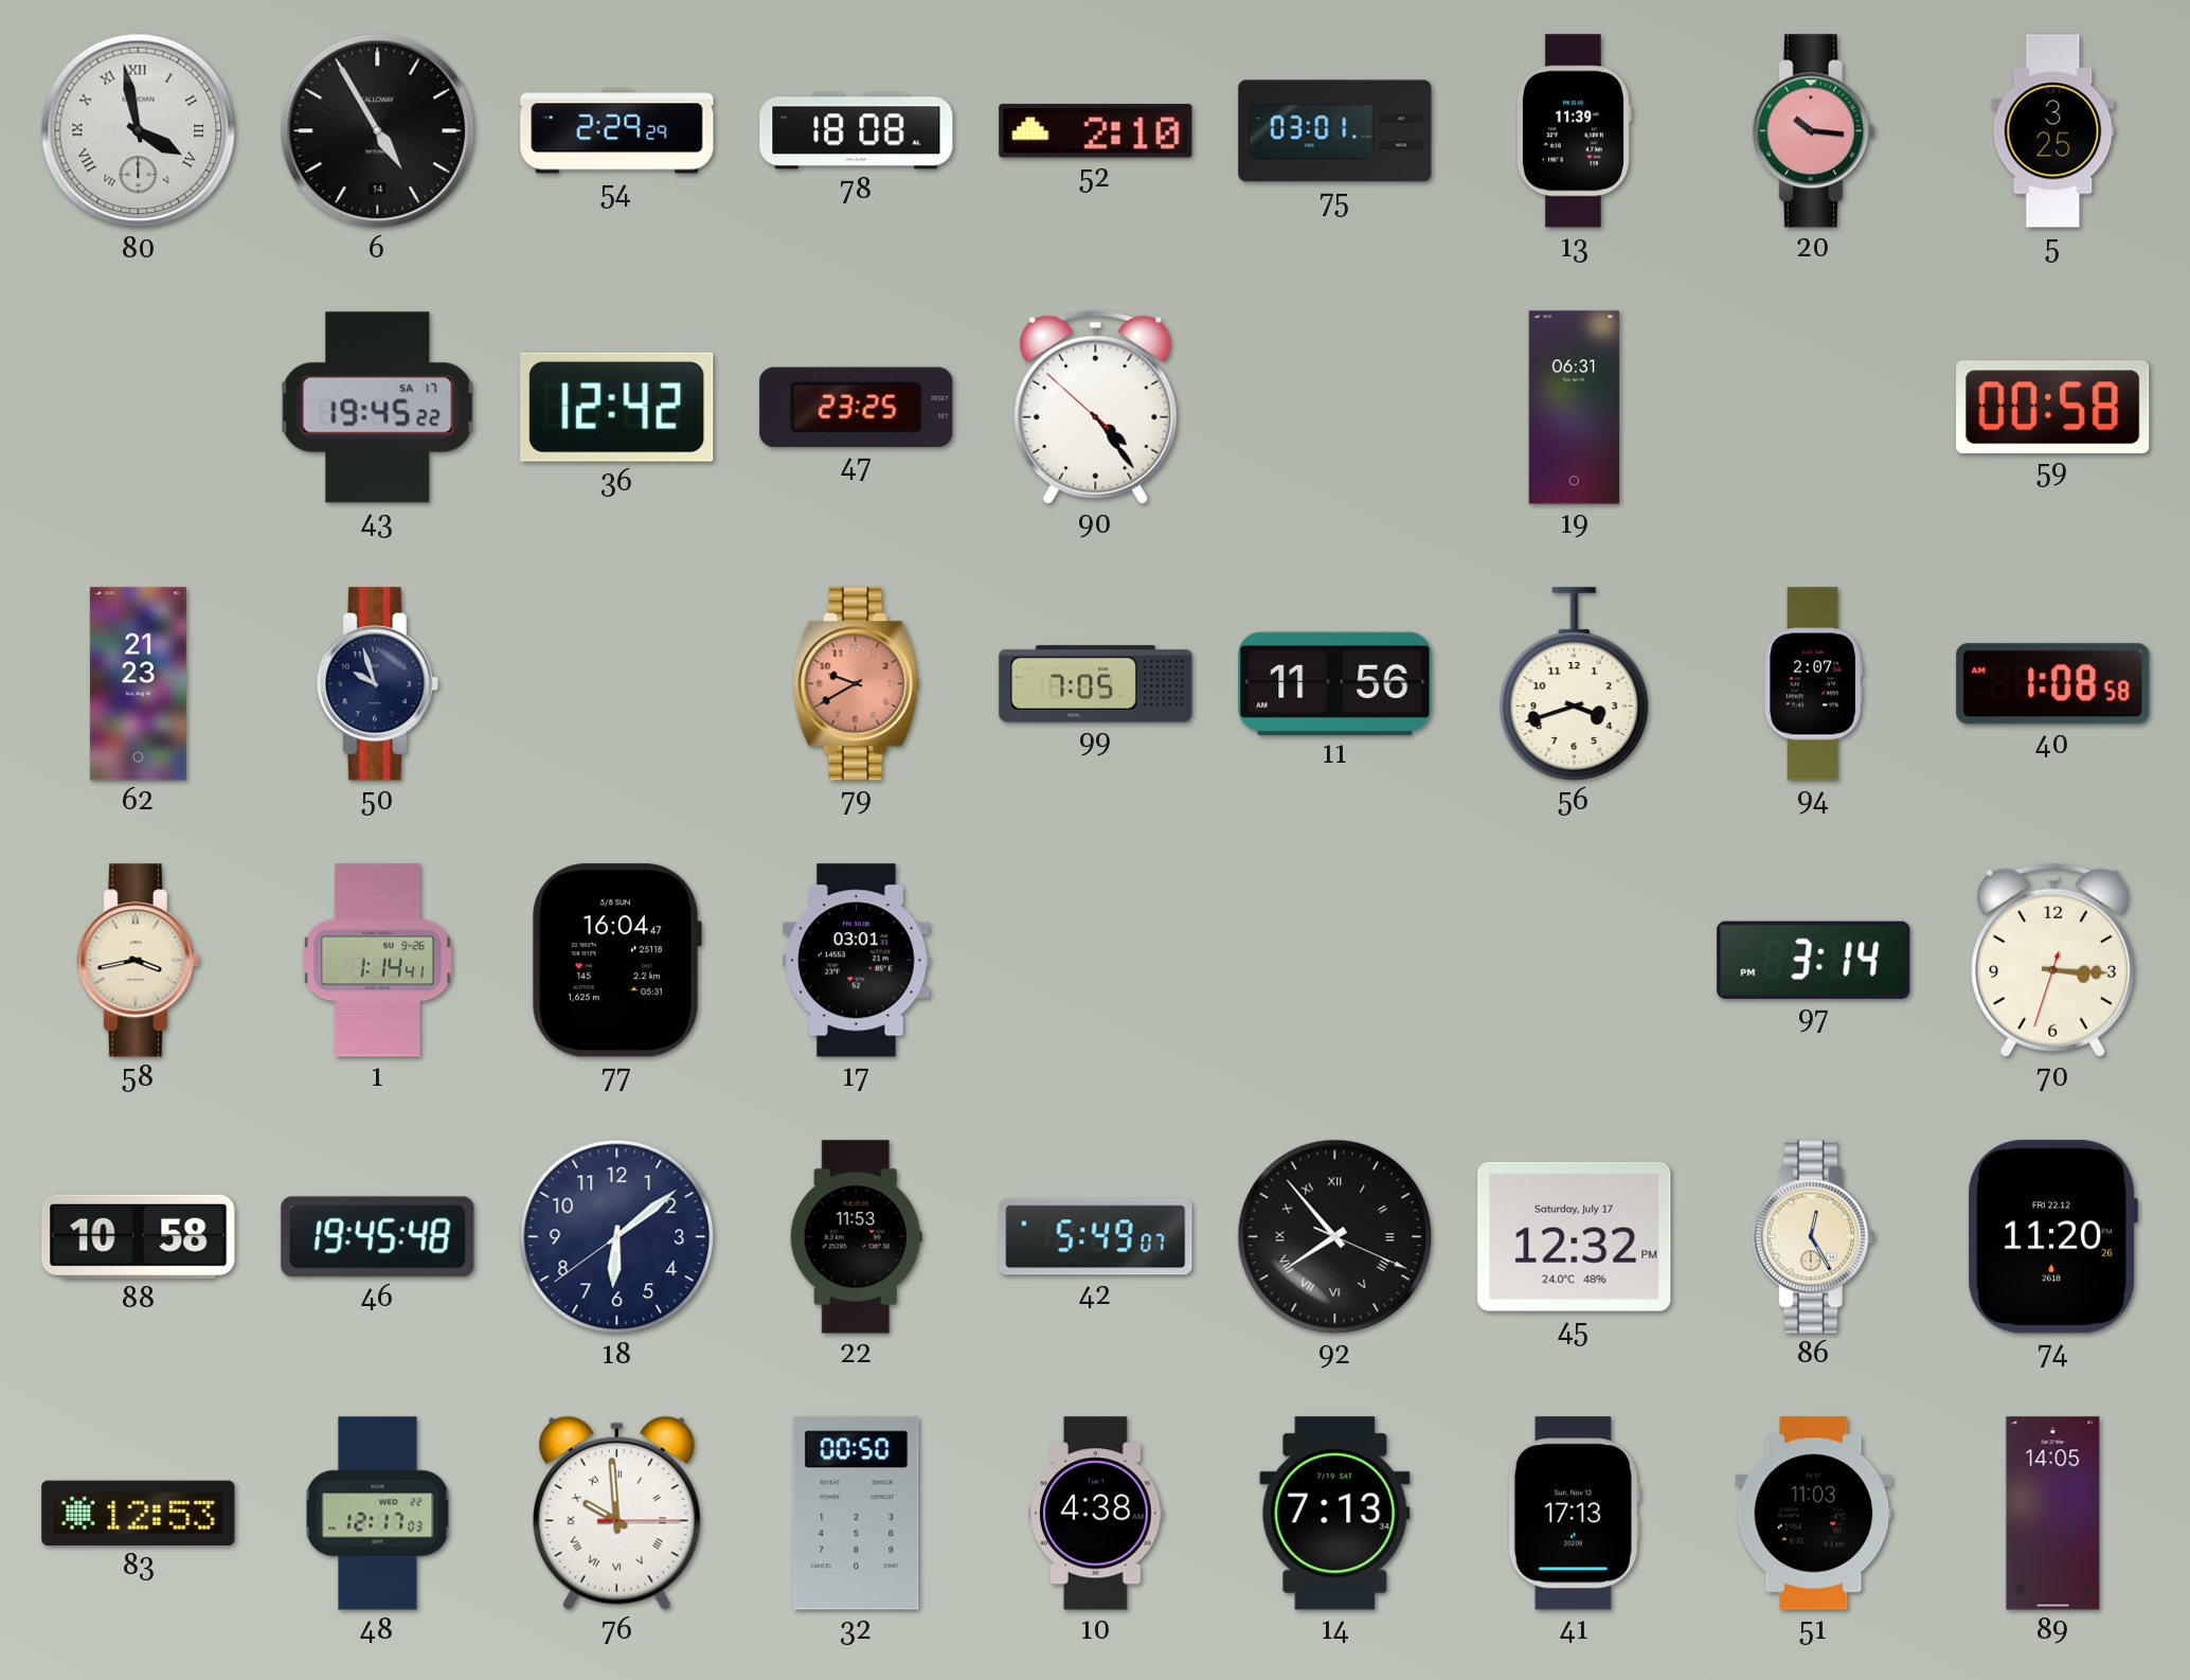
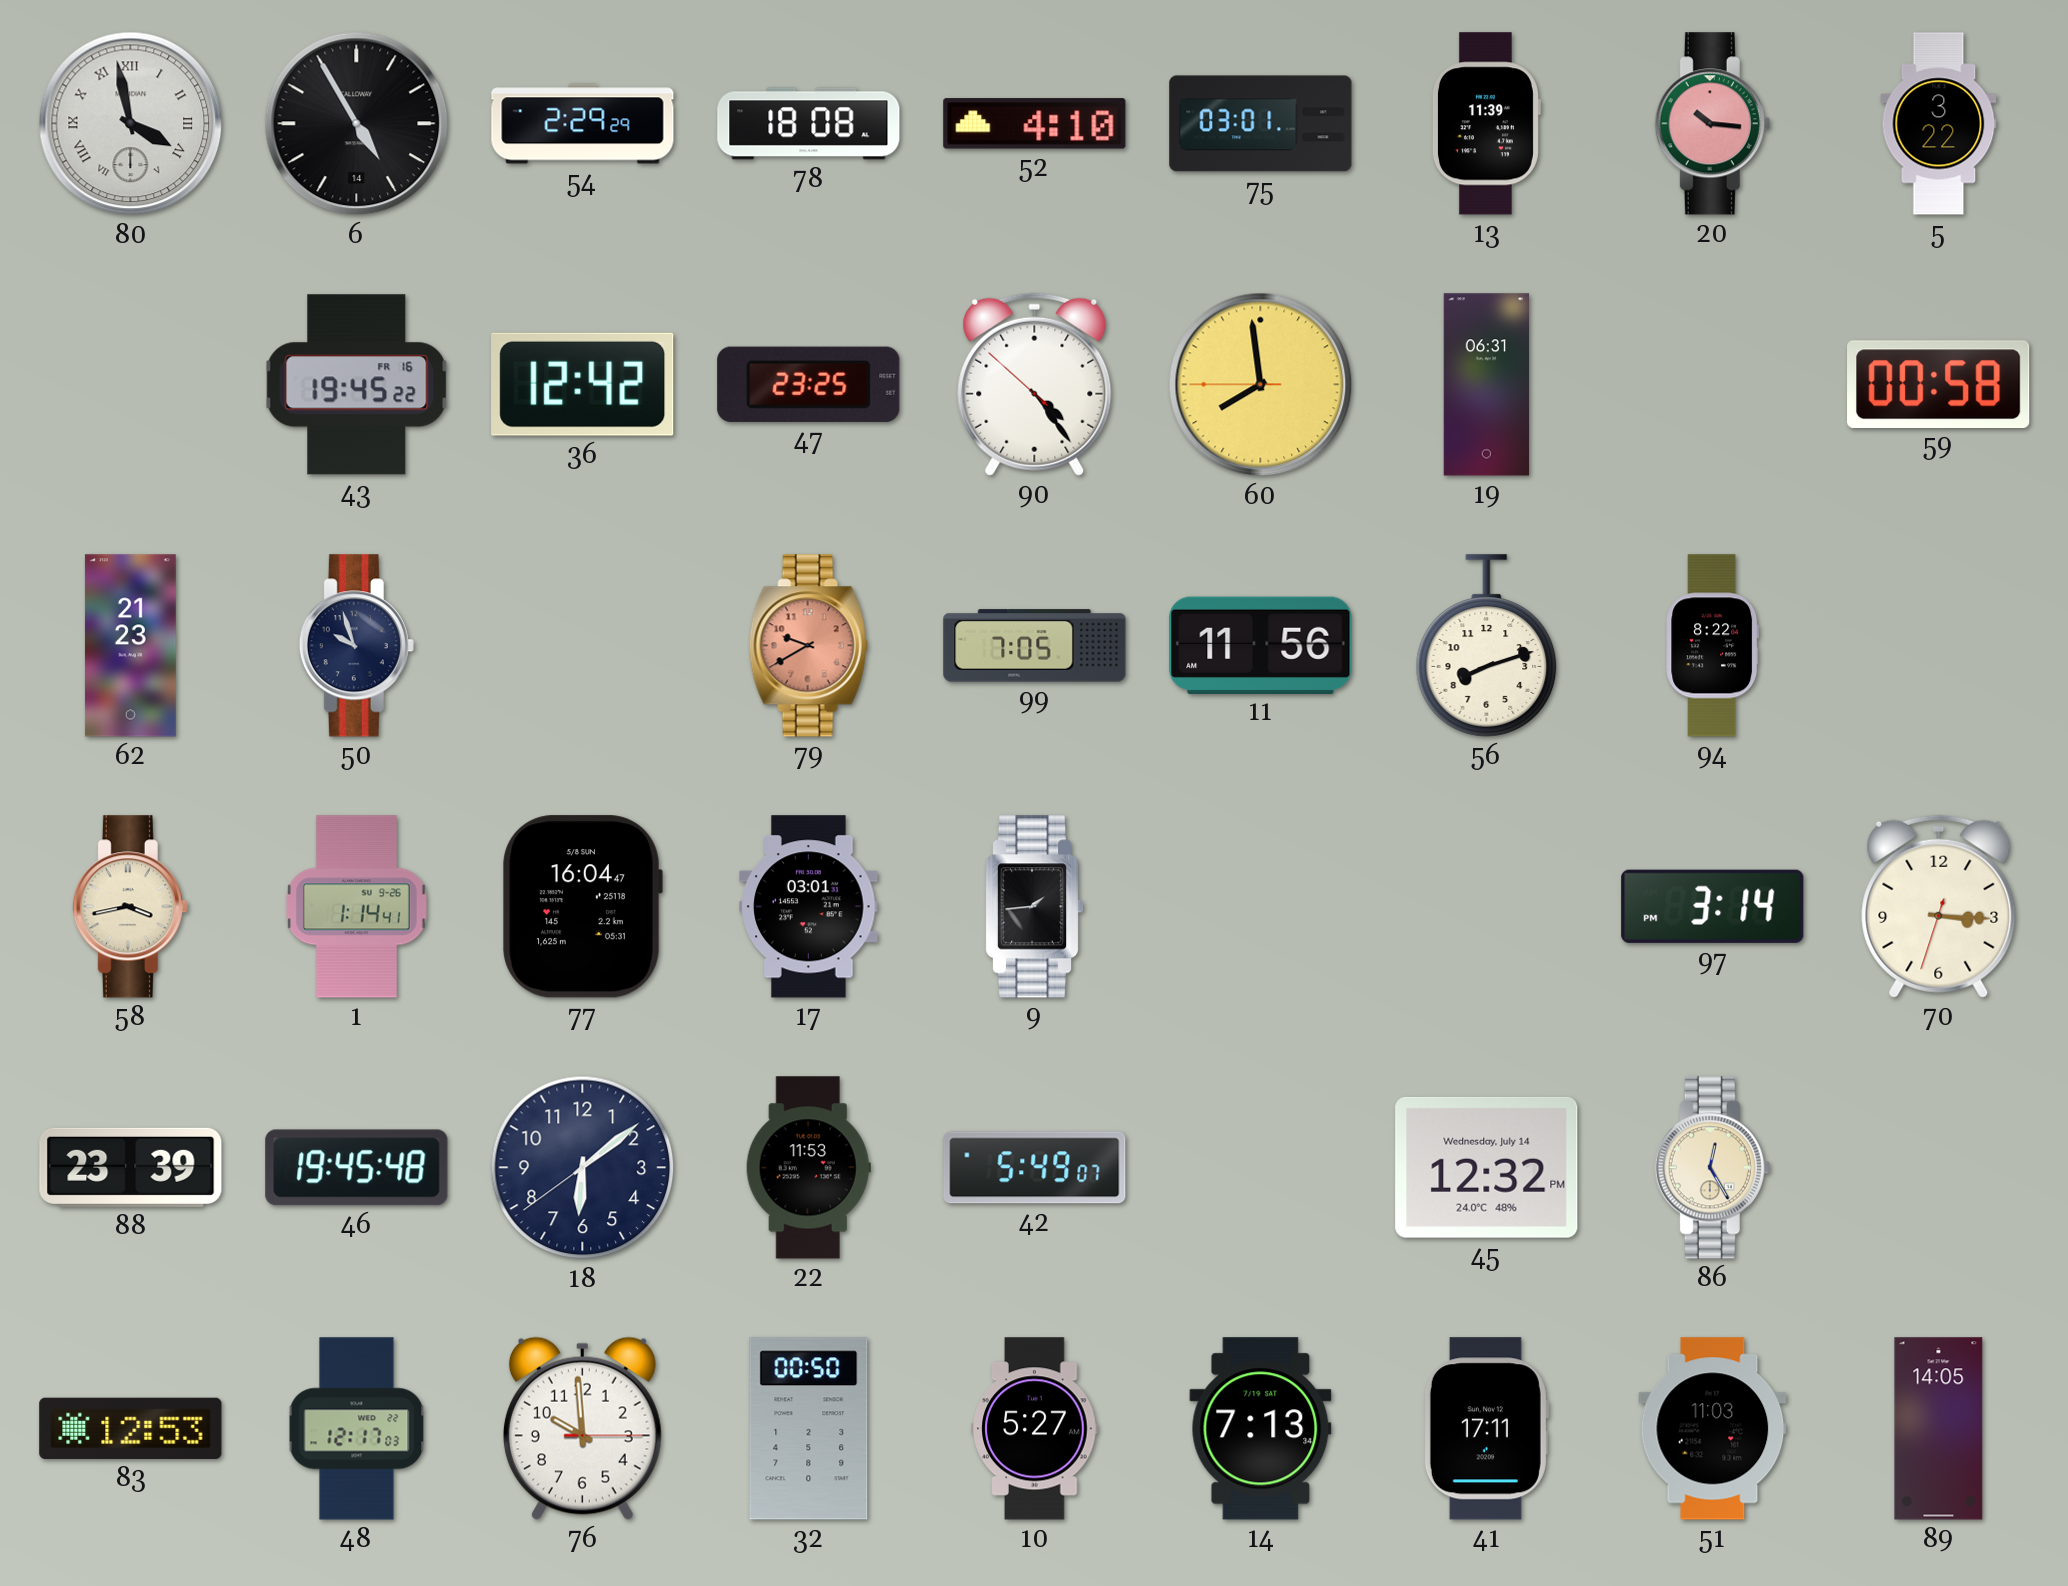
52: 2:10 -> 4:10
5: 3:25 -> 3:22
43 date: SA 17 -> FR 16
60: none -> 7:58
56: 3:42 -> 8:12
94: 2:07 -> 8:22
40: 1:08 -> none
9: none -> 1:44
88: 10:58 -> 23:39
92: 7:53 -> none
45 date: Saturday, July 17 -> Wednesday, July 14
74: 11:20 -> none
76 numerals: Roman -> Arabic
10: 4:38 -> 5:27
41: 17:13 -> 17:11
